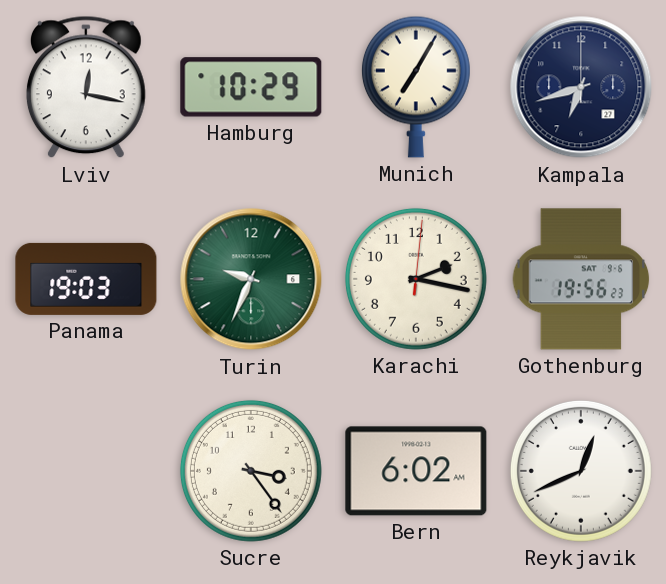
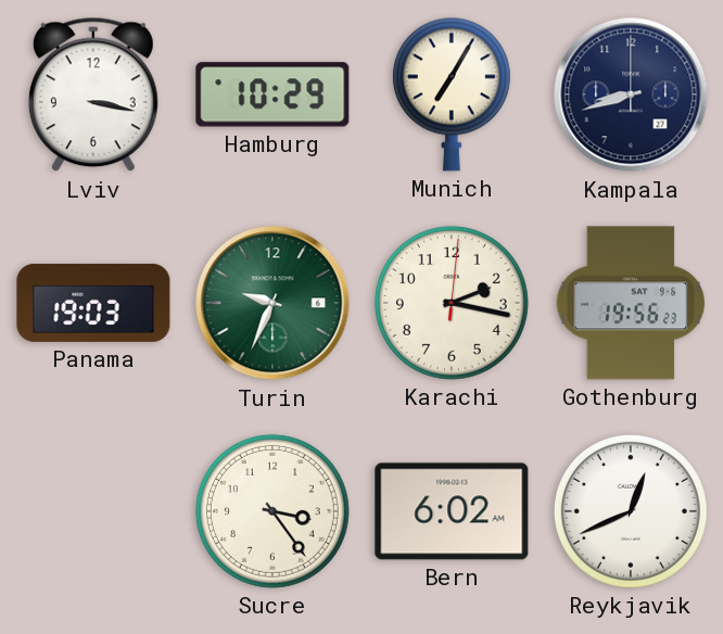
Lviv: 12:17 -> 3:17
Kampala: 6:42 -> 8:42
